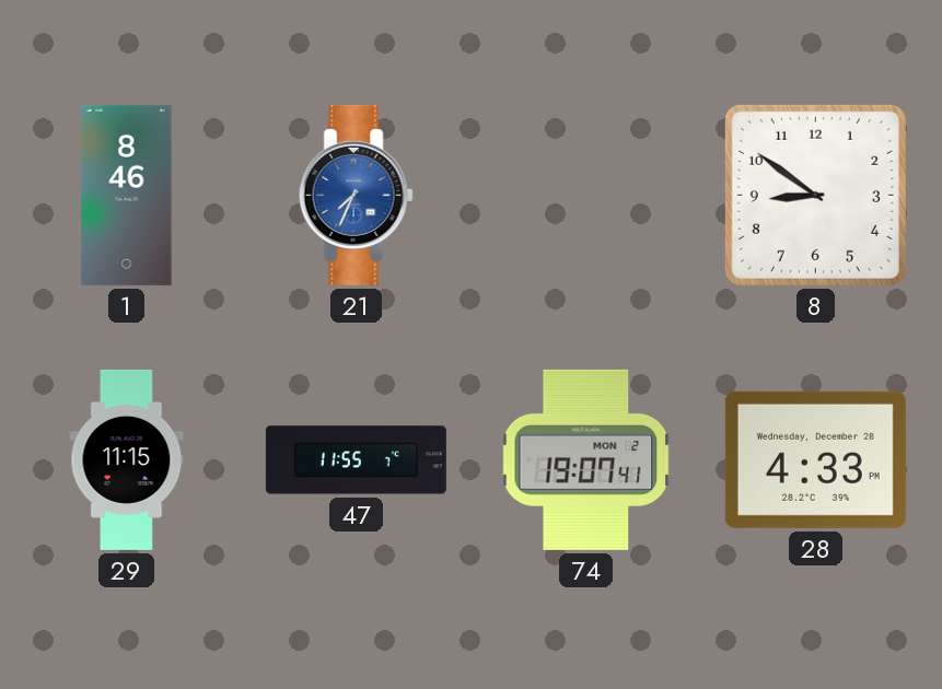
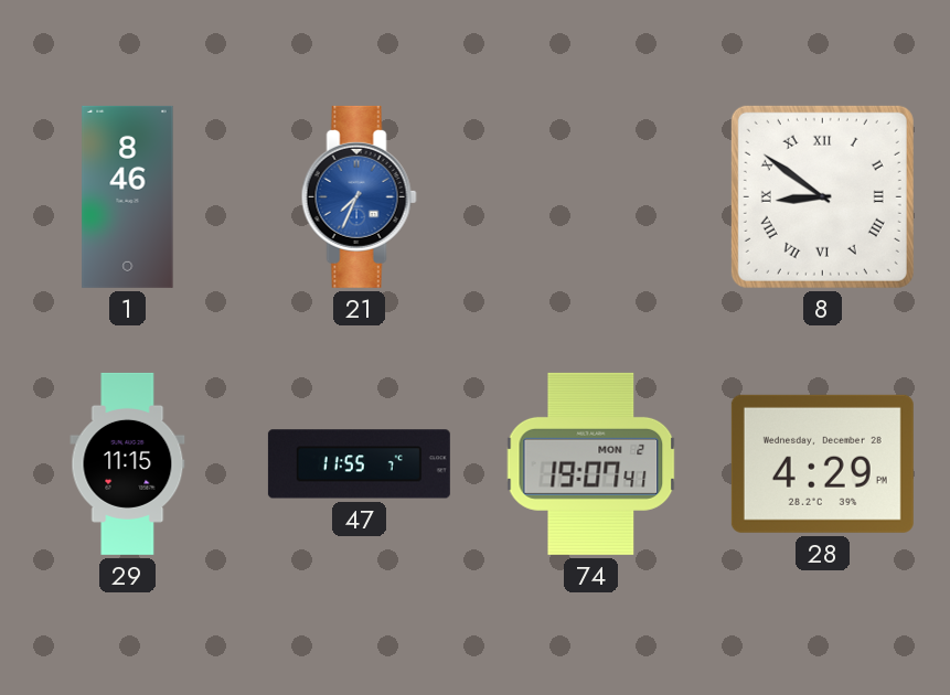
8 numerals: Arabic -> Roman
28: 4:33 -> 4:29
